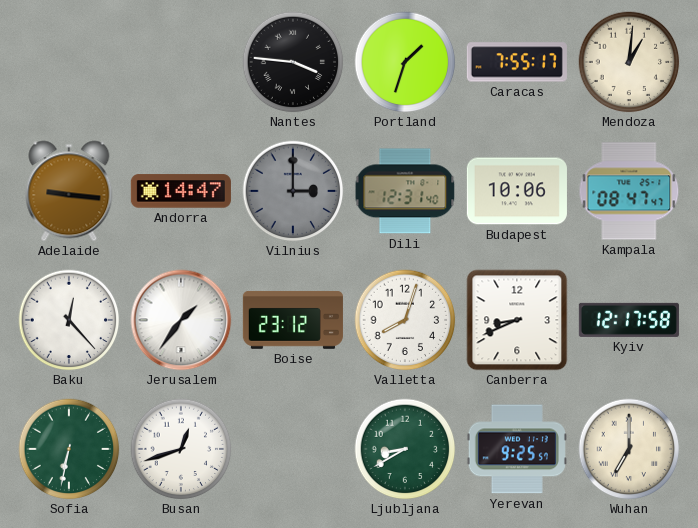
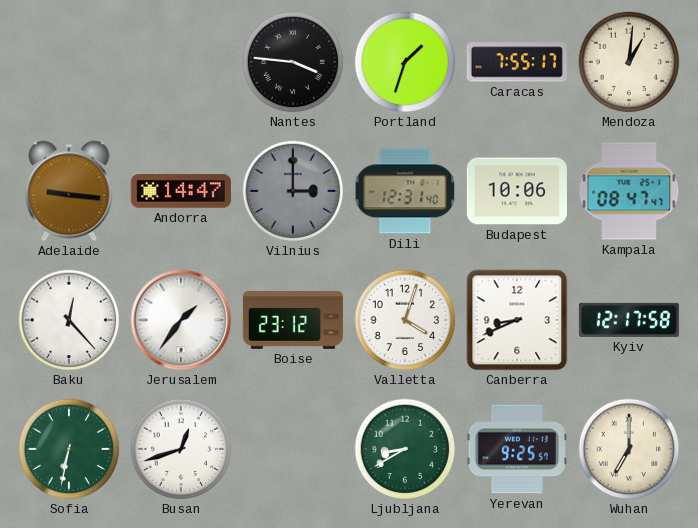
Valletta: 8:03 -> 4:03
